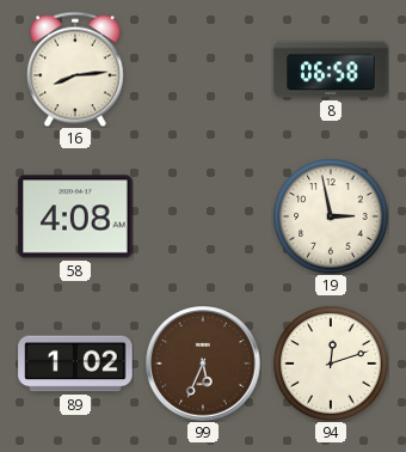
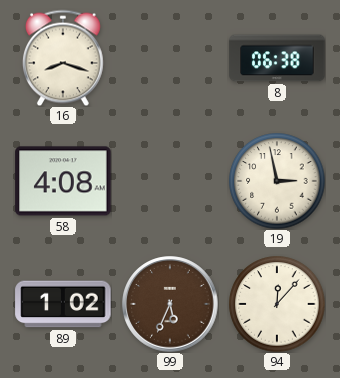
16: 8:14 -> 8:18
8: 06:58 -> 06:38
94: 12:12 -> 12:07
